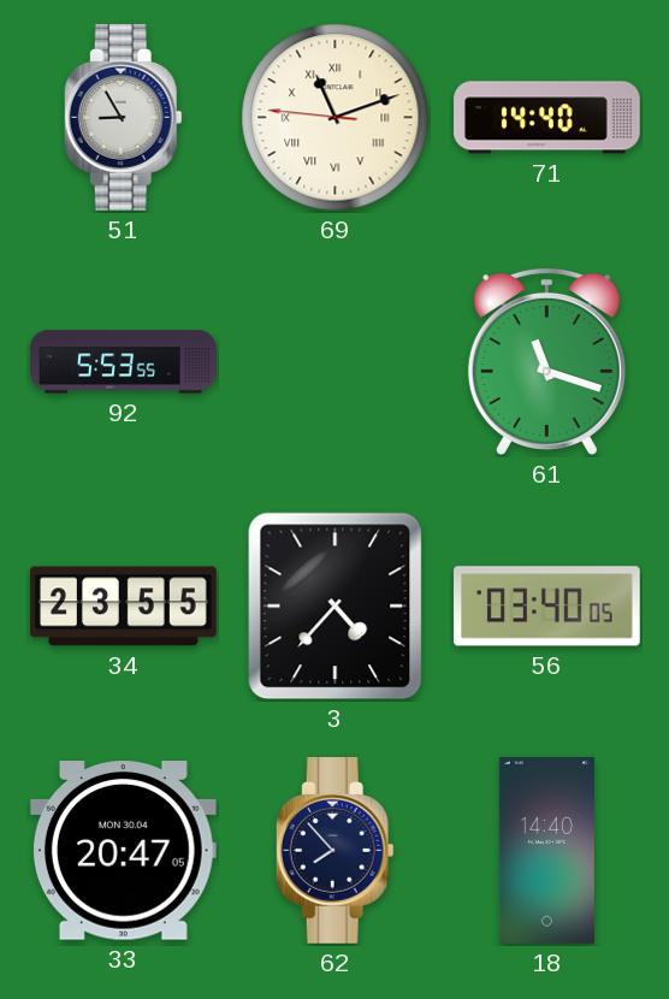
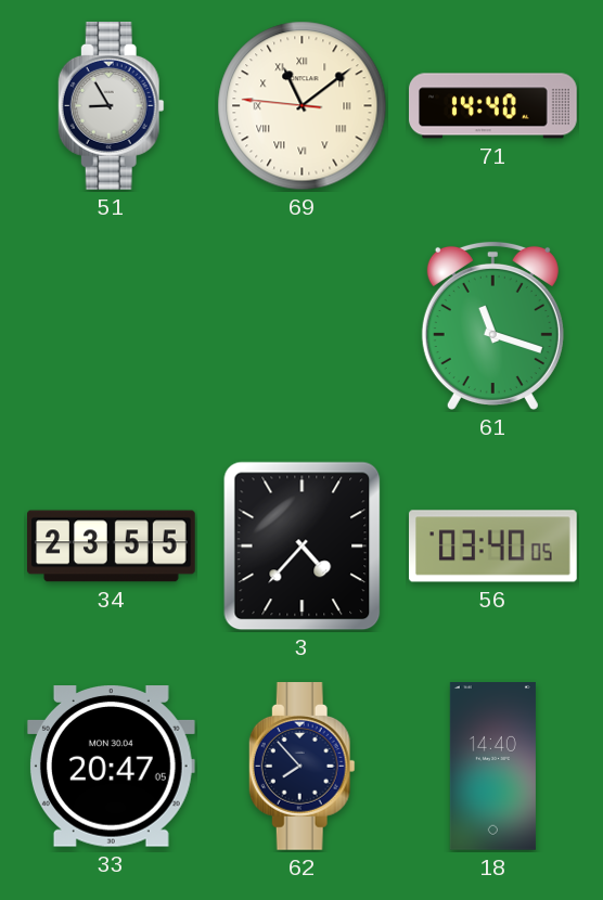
69: 11:11 -> 11:08
92: 5:53 -> none
